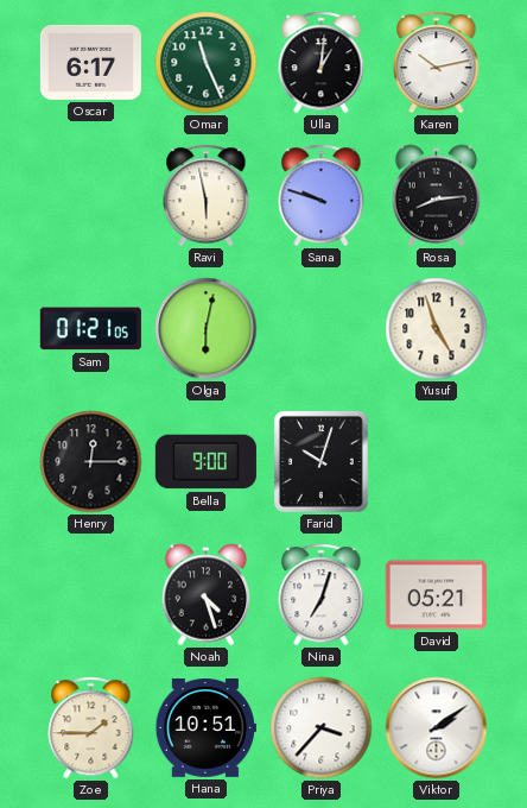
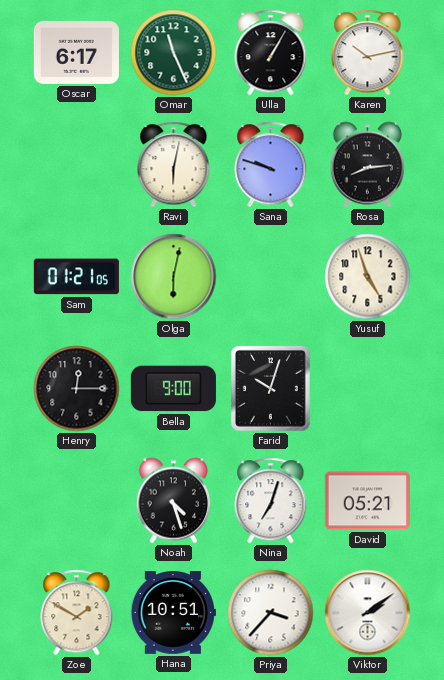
Ulla: 1:01 -> 1:05
Ravi: 5:58 -> 6:02
Zoe: 1:45 -> 1:50
